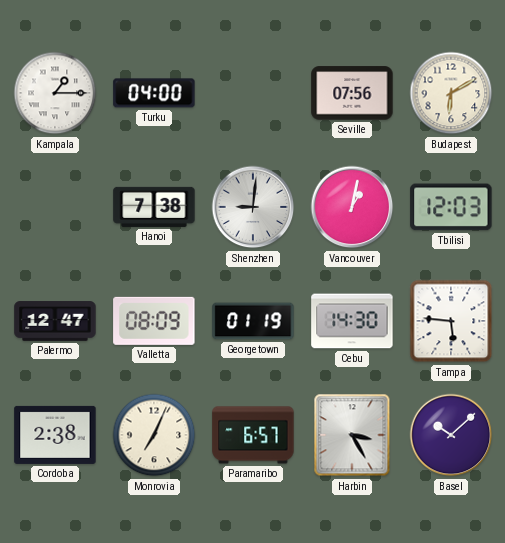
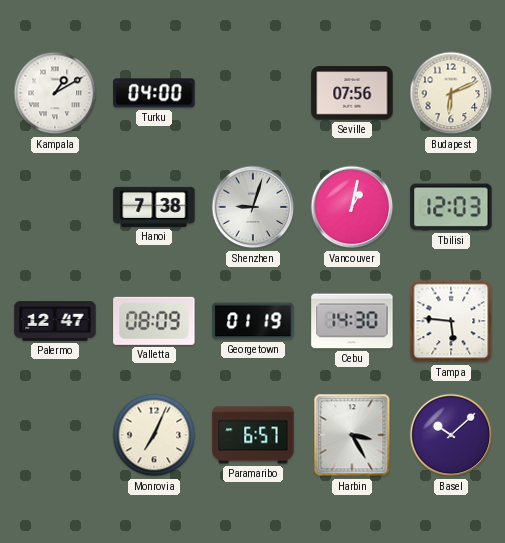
Kampala: 1:15 -> 1:10
Budapest: 6:10 -> 6:11
Shenzhen: 9:01 -> 9:03
Cordoba: 2:38 -> none
